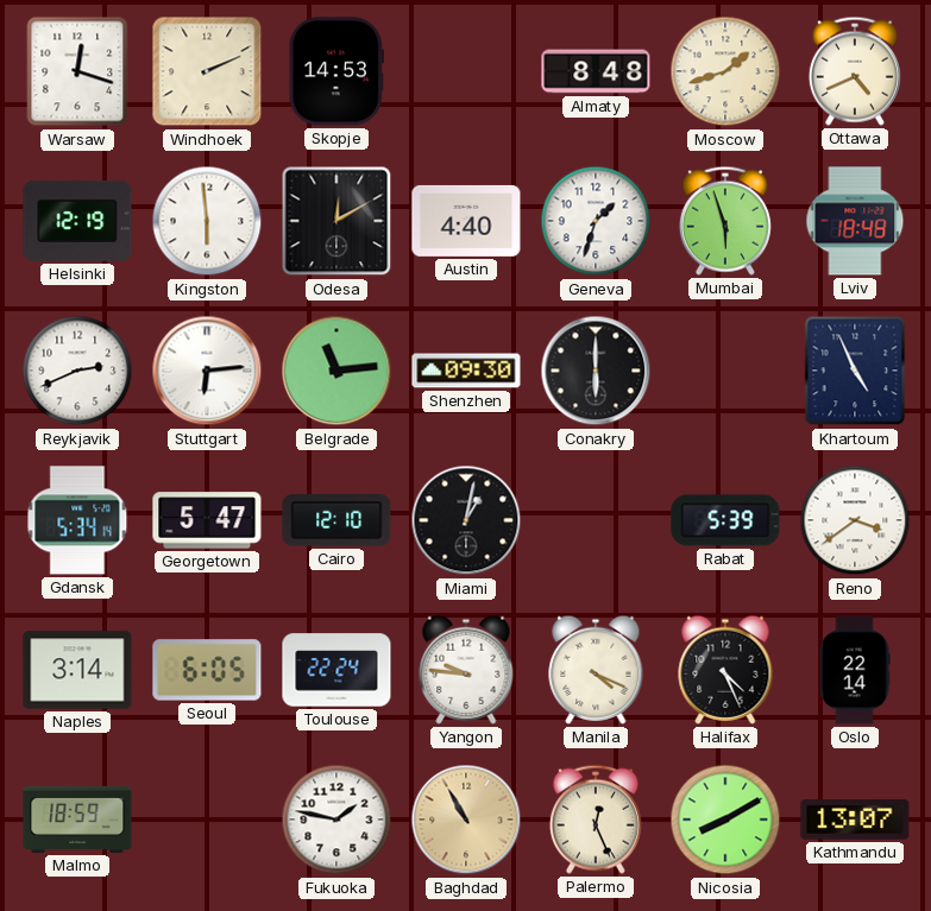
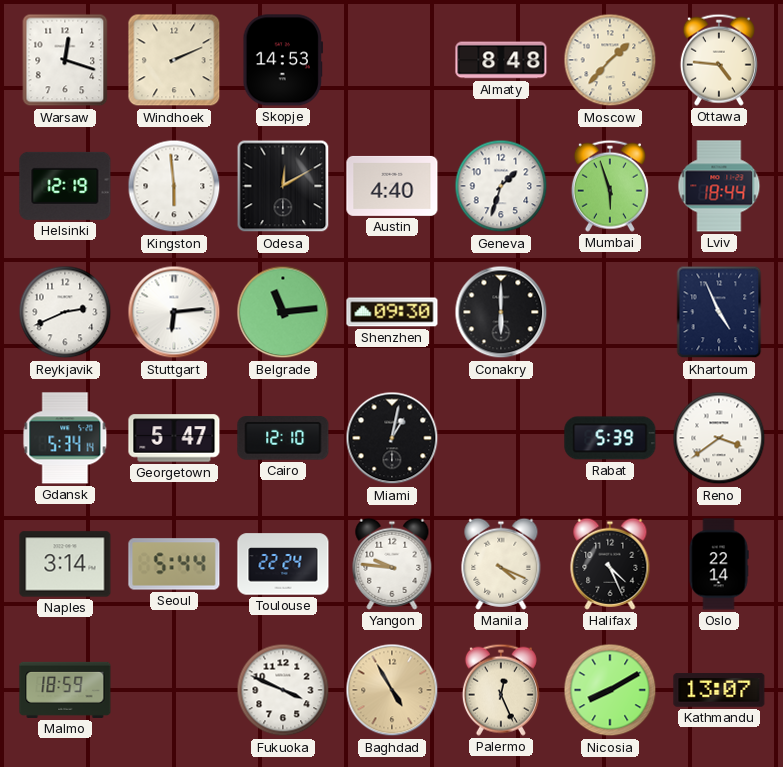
Moscow: 1:42 -> 1:37
Ottawa: 4:41 -> 4:46
Lviv: 18:48 -> 18:44
Seoul: 6:05 -> 5:44
Fukuoka: 1:47 -> 3:49
Baghdad: 10:55 -> 4:55
